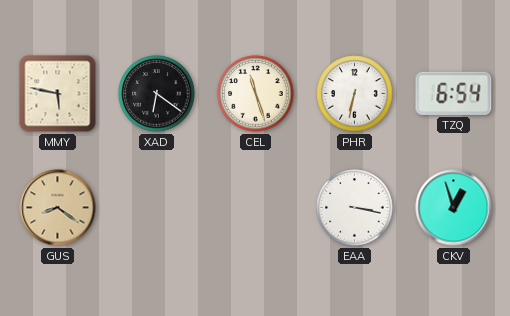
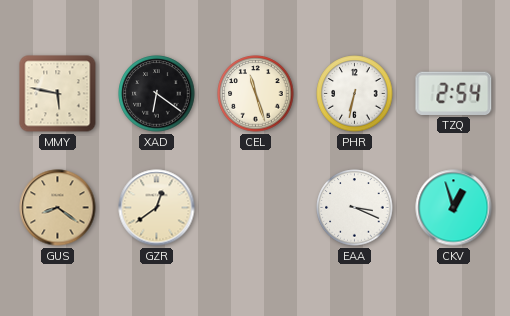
TZQ: 6:54 -> 2:54
GZR: none -> 12:39
EAA: 3:17 -> 3:19
